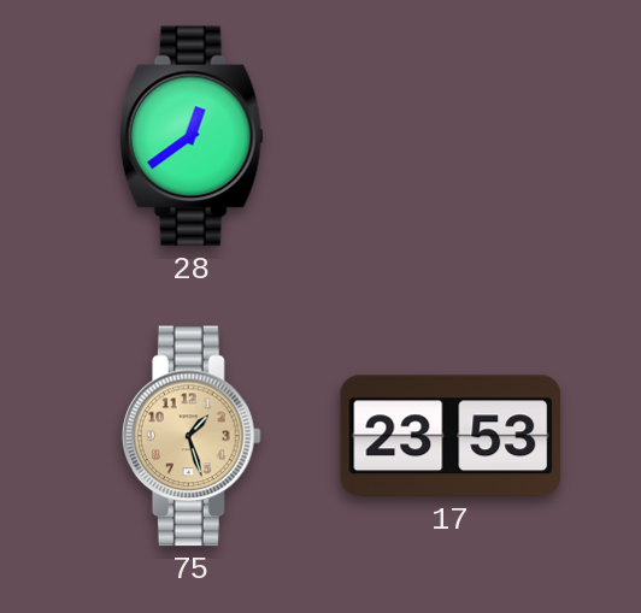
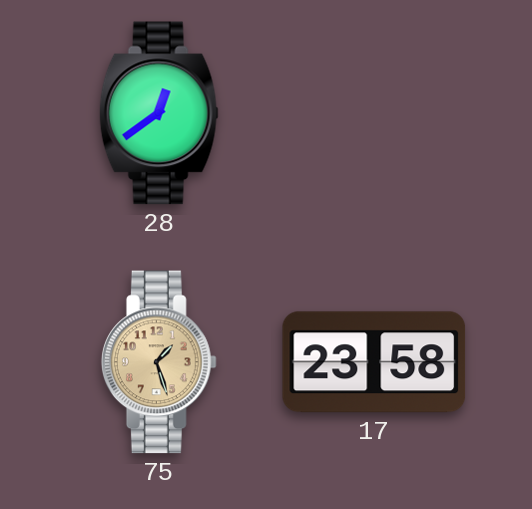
17: 23:53 -> 23:58
